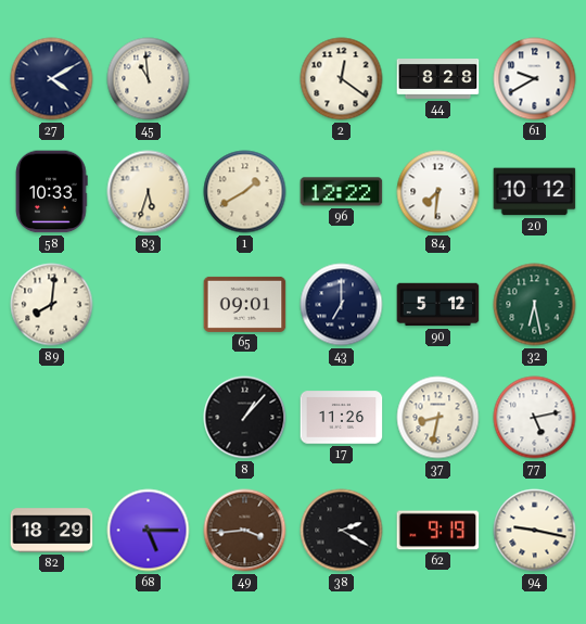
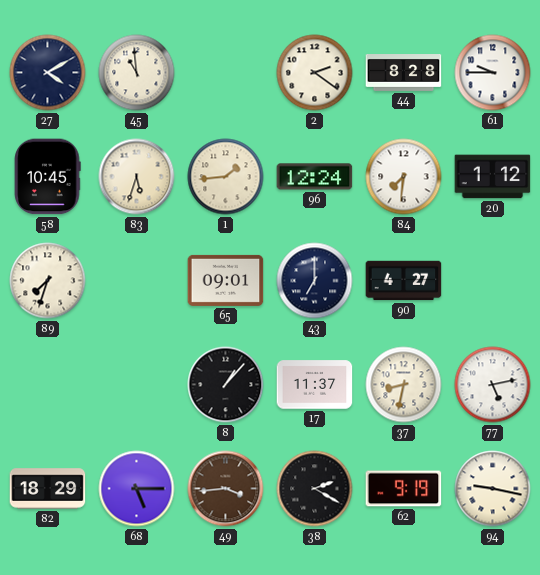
2: 12:21 -> 2:21
61: 9:40 -> 9:45
58: 10:33 -> 10:45
1: 1:40 -> 1:44
96: 12:22 -> 12:24
20: 10:12 -> 1:12
89: 8:01 -> 7:33
90: 5:12 -> 4:27
32: 6:28 -> none
17: 11:26 -> 11:37
